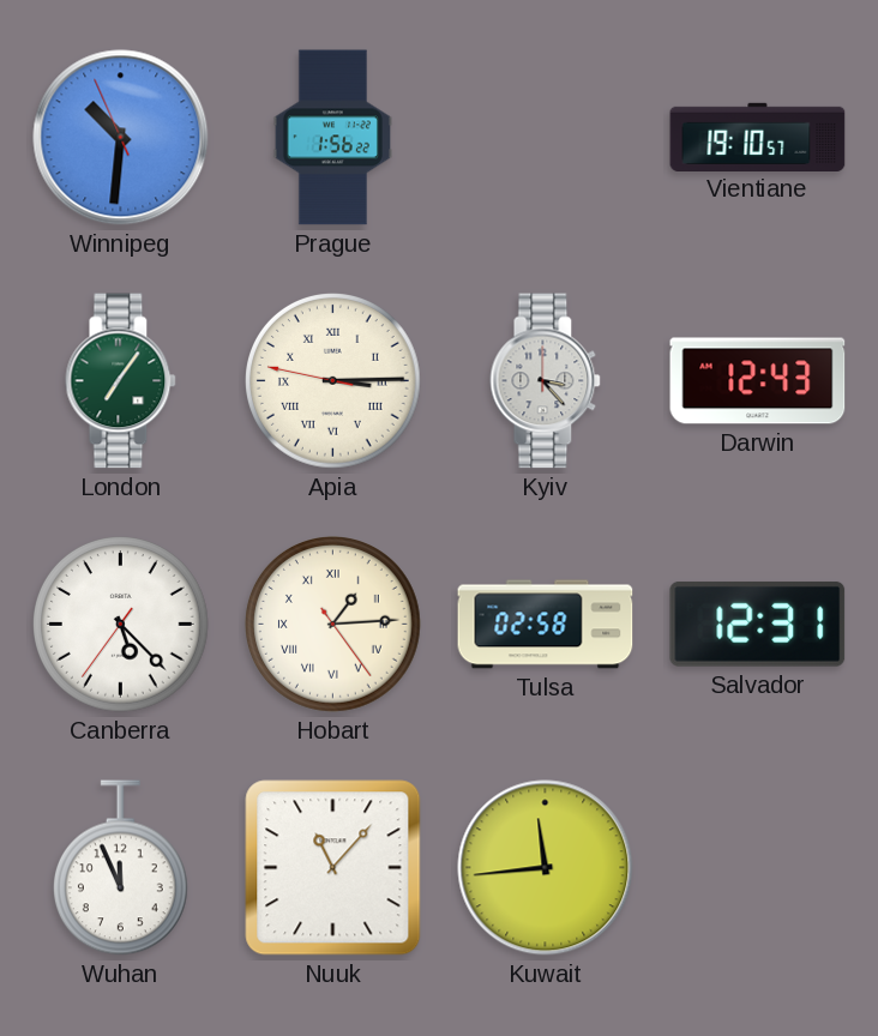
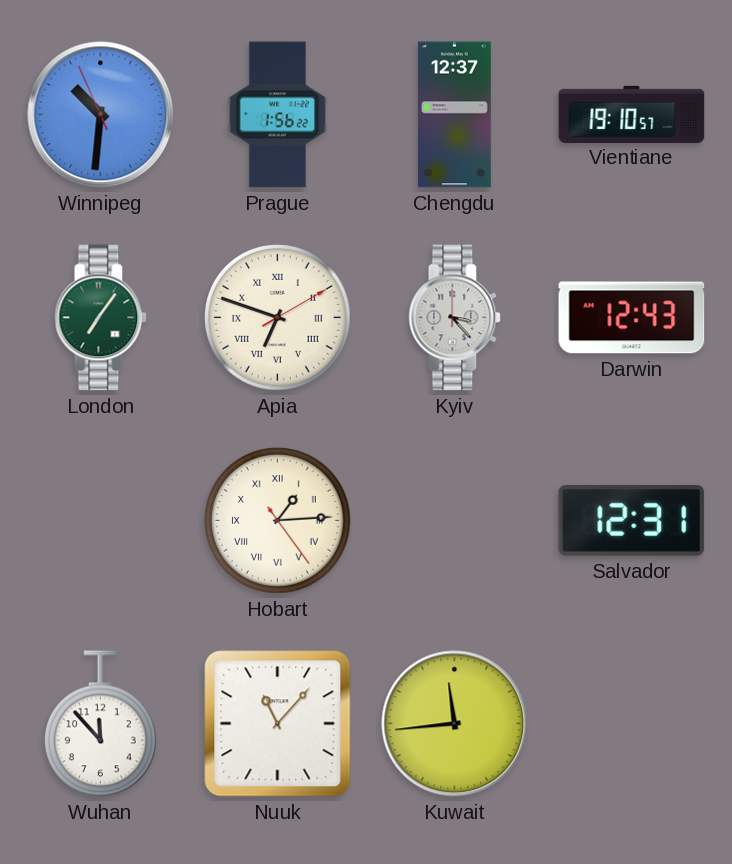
Chengdu: none -> 12:37
Apia: 3:14 -> 6:48
Canberra: 5:22 -> none
Tulsa: 02:58 -> none
Wuhan: 11:56 -> 11:53
